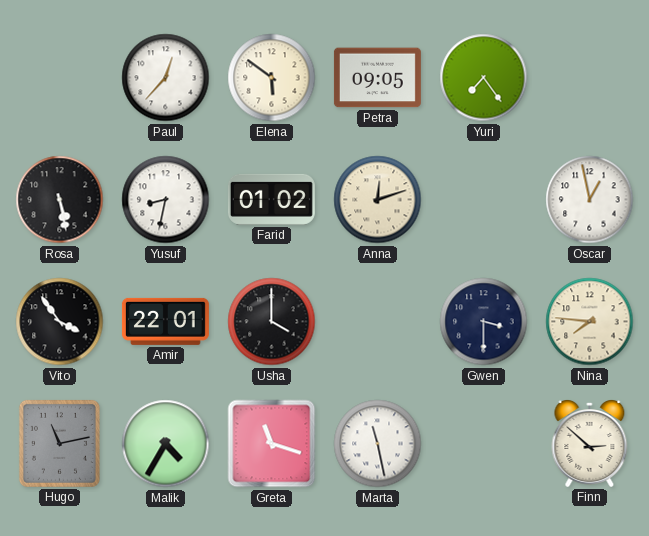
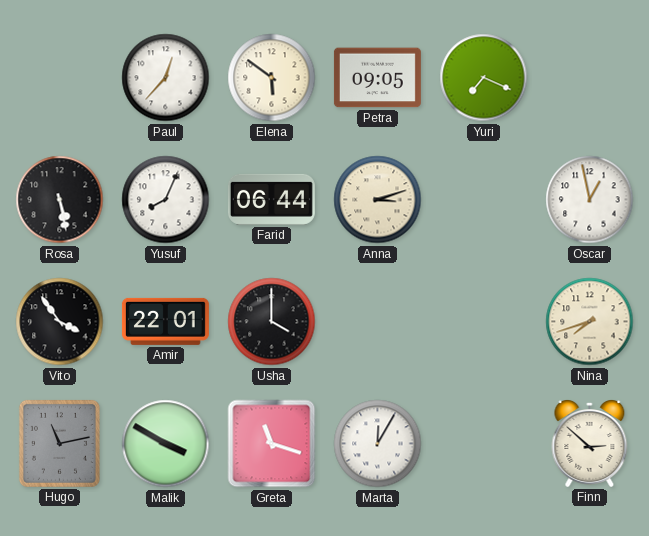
Yuri: 7:24 -> 7:19
Yusuf: 8:32 -> 8:04
Farid: 01:02 -> 06:44
Anna: 12:12 -> 3:12
Gwen: 3:30 -> none
Nina: 7:46 -> 7:42
Malik: 4:35 -> 3:50
Marta: 11:28 -> 12:05
